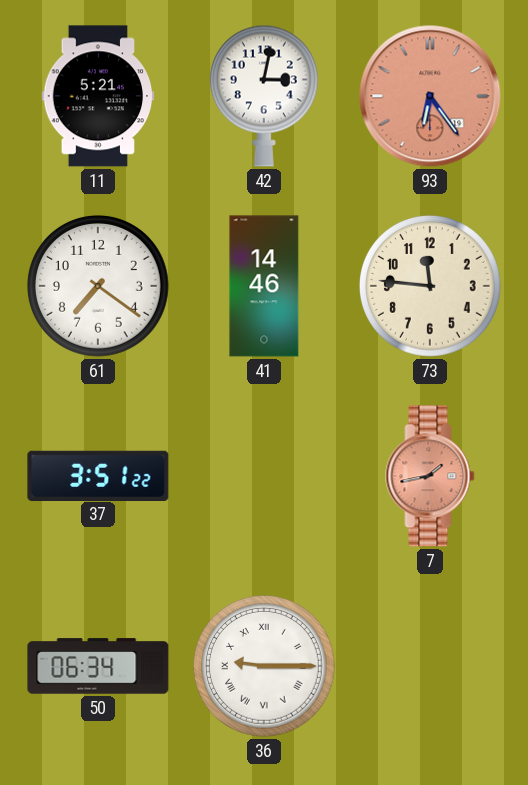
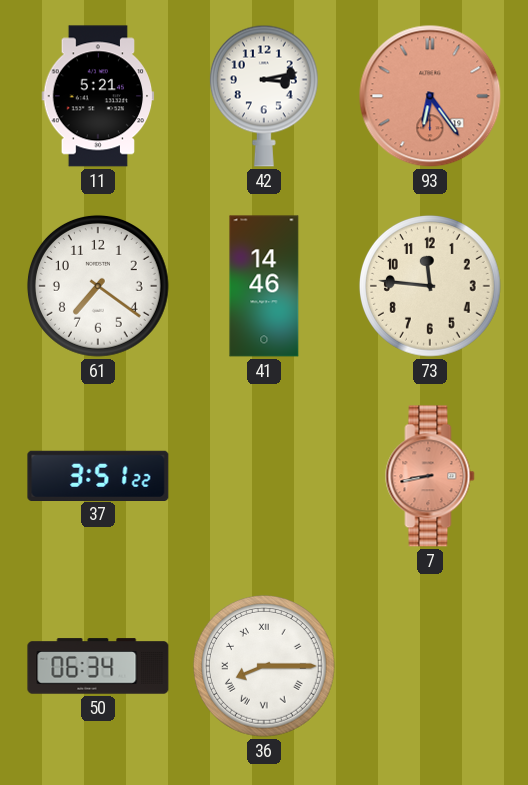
42: 3:02 -> 3:13
7: 1:43 -> 8:43
36: 9:15 -> 8:15
